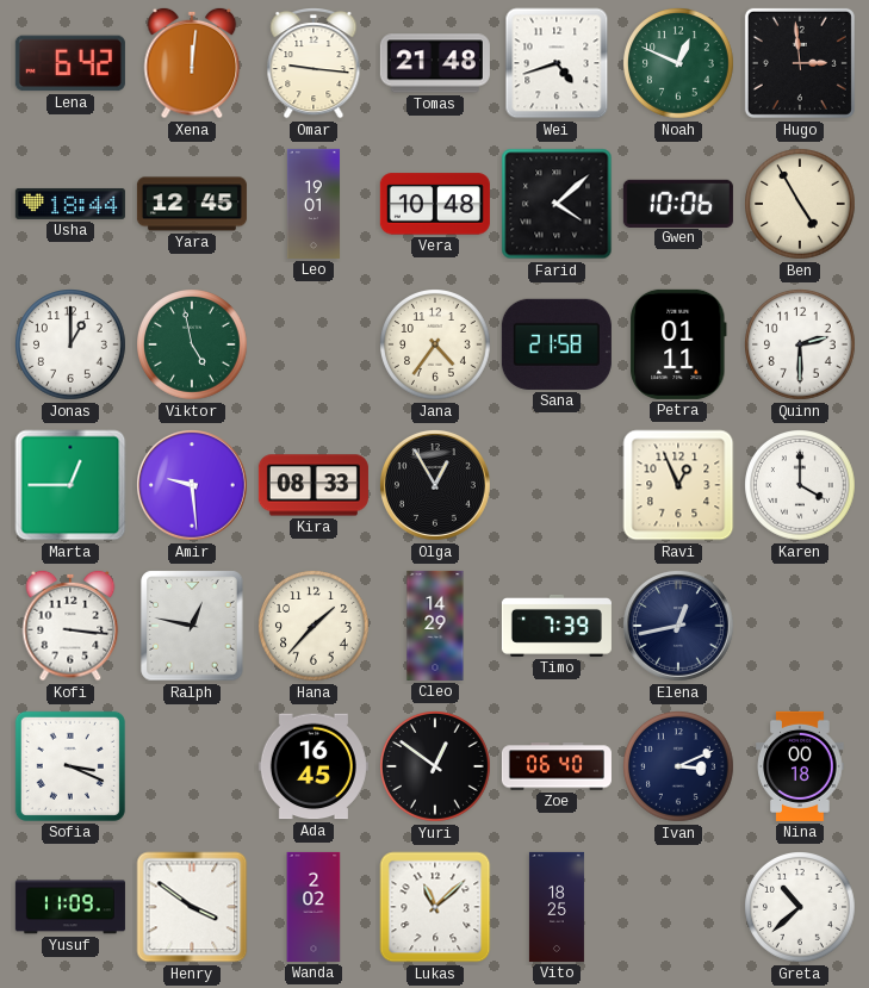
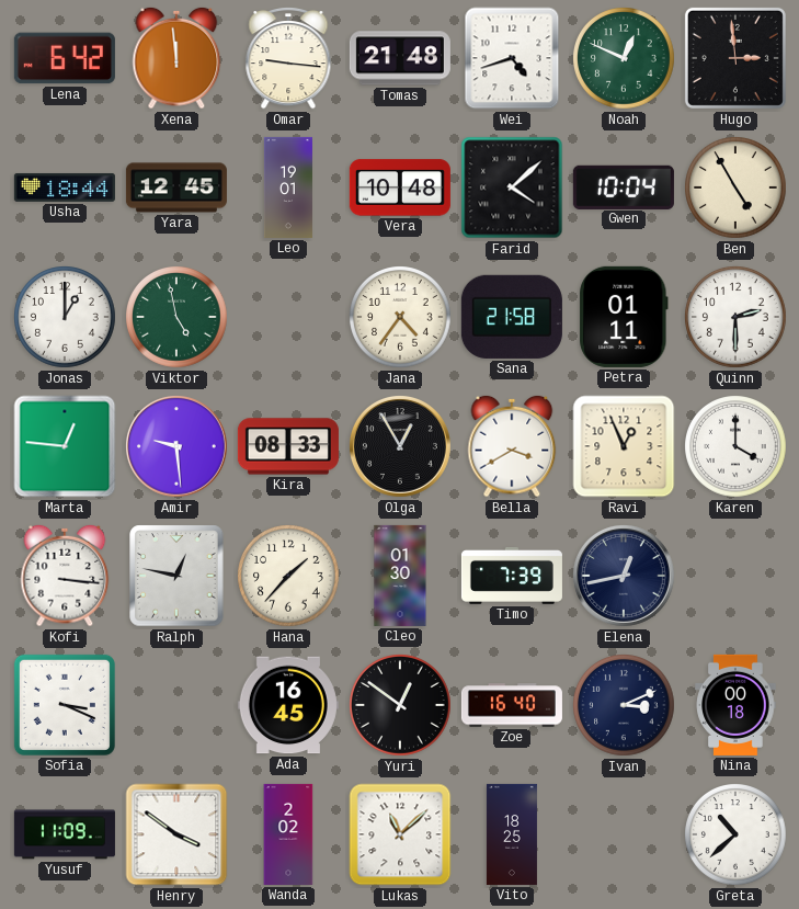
Xena: 12:01 -> 11:59
Gwen: 10:06 -> 10:04
Marta: 12:45 -> 12:46
Bella: none -> 3:40
Cleo: 14:29 -> 01:30
Zoe: 06:40 -> 16:40
